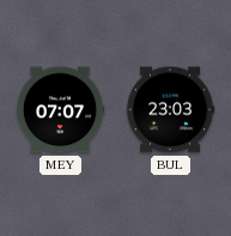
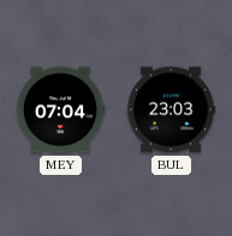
MEY: 07:07 -> 07:04
